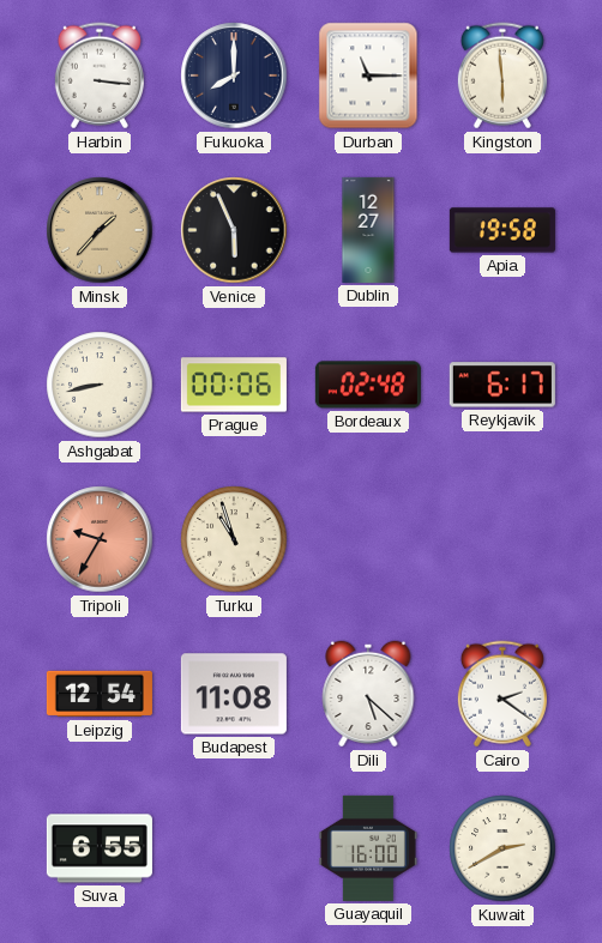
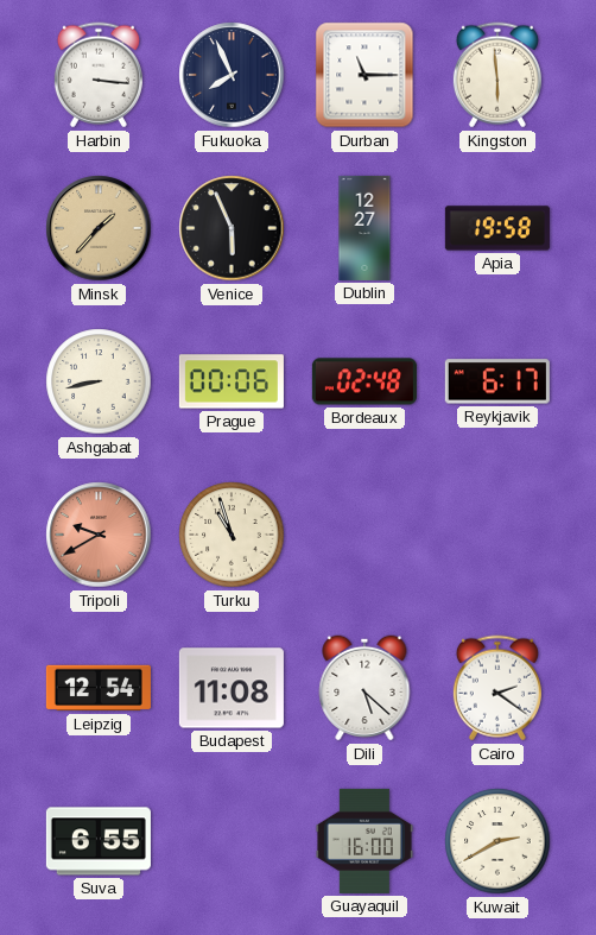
Fukuoka: 8:00 -> 7:56
Tripoli: 9:35 -> 9:40
